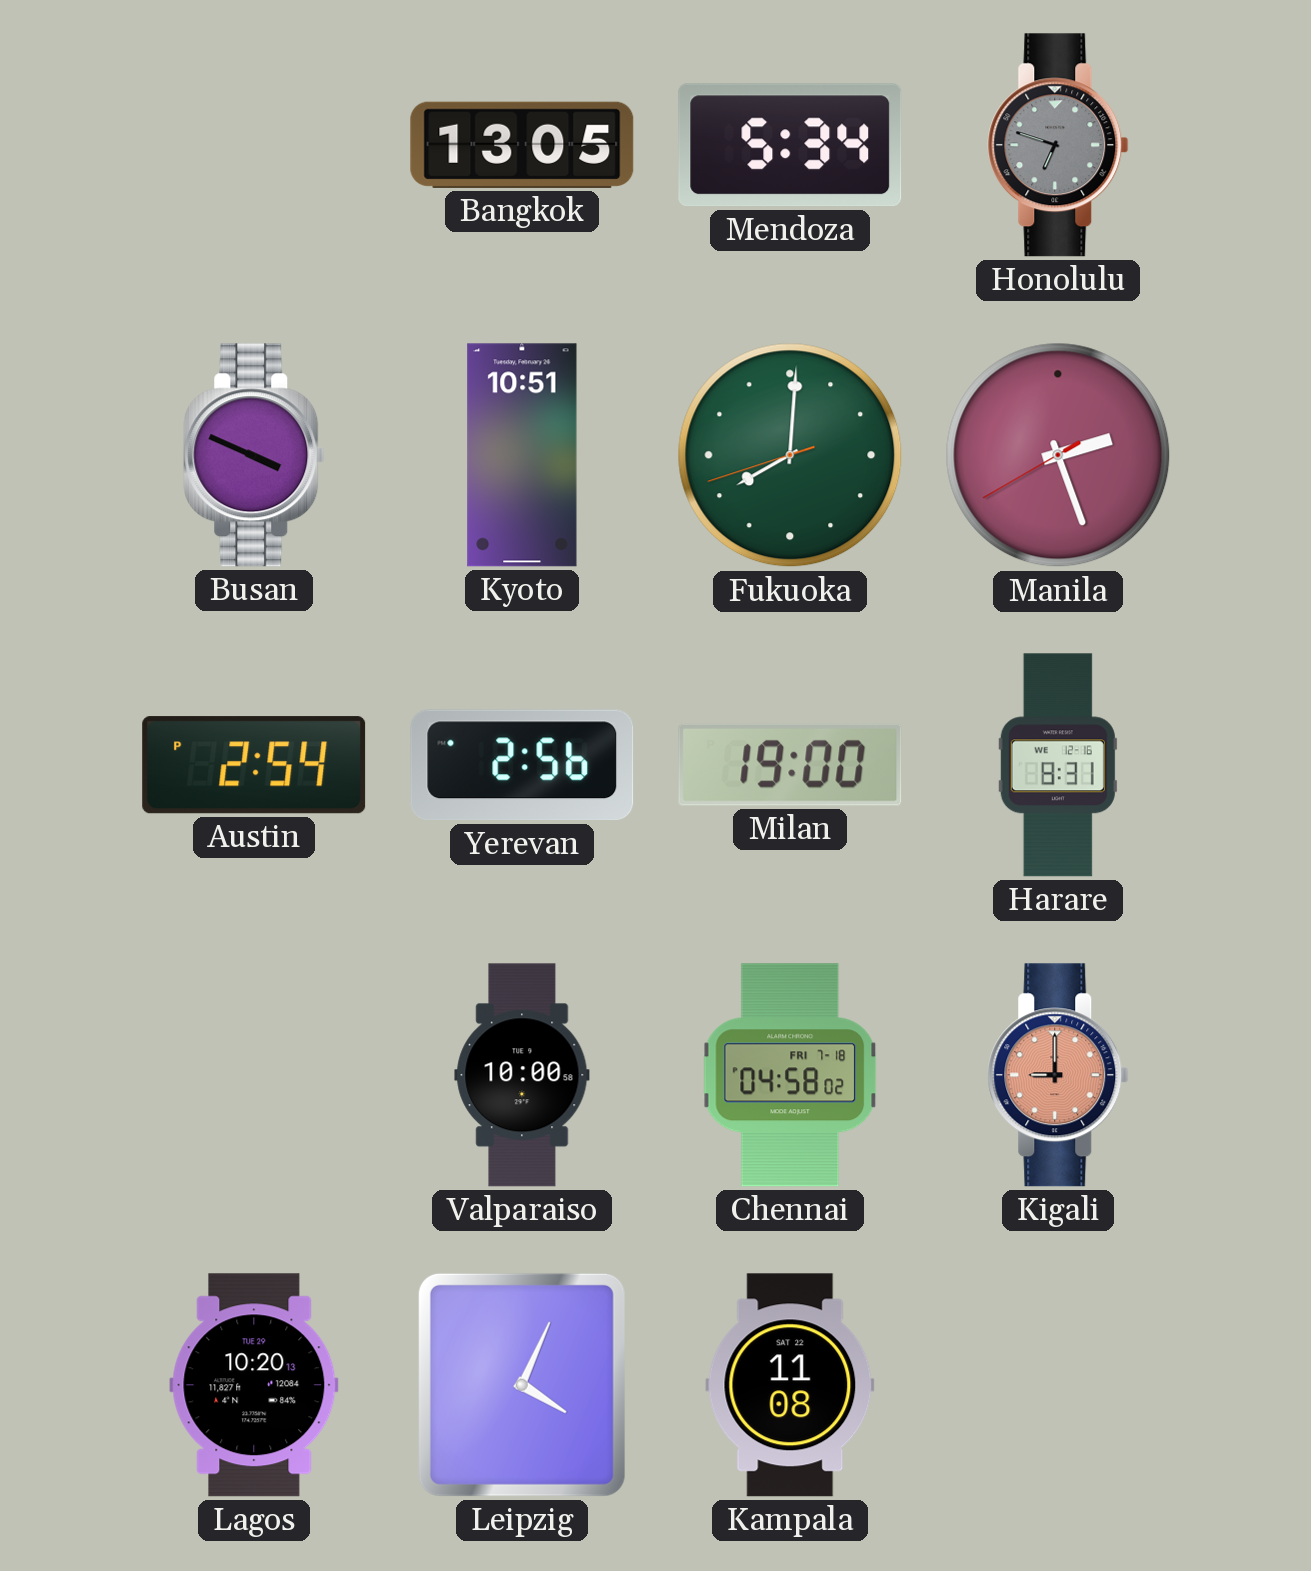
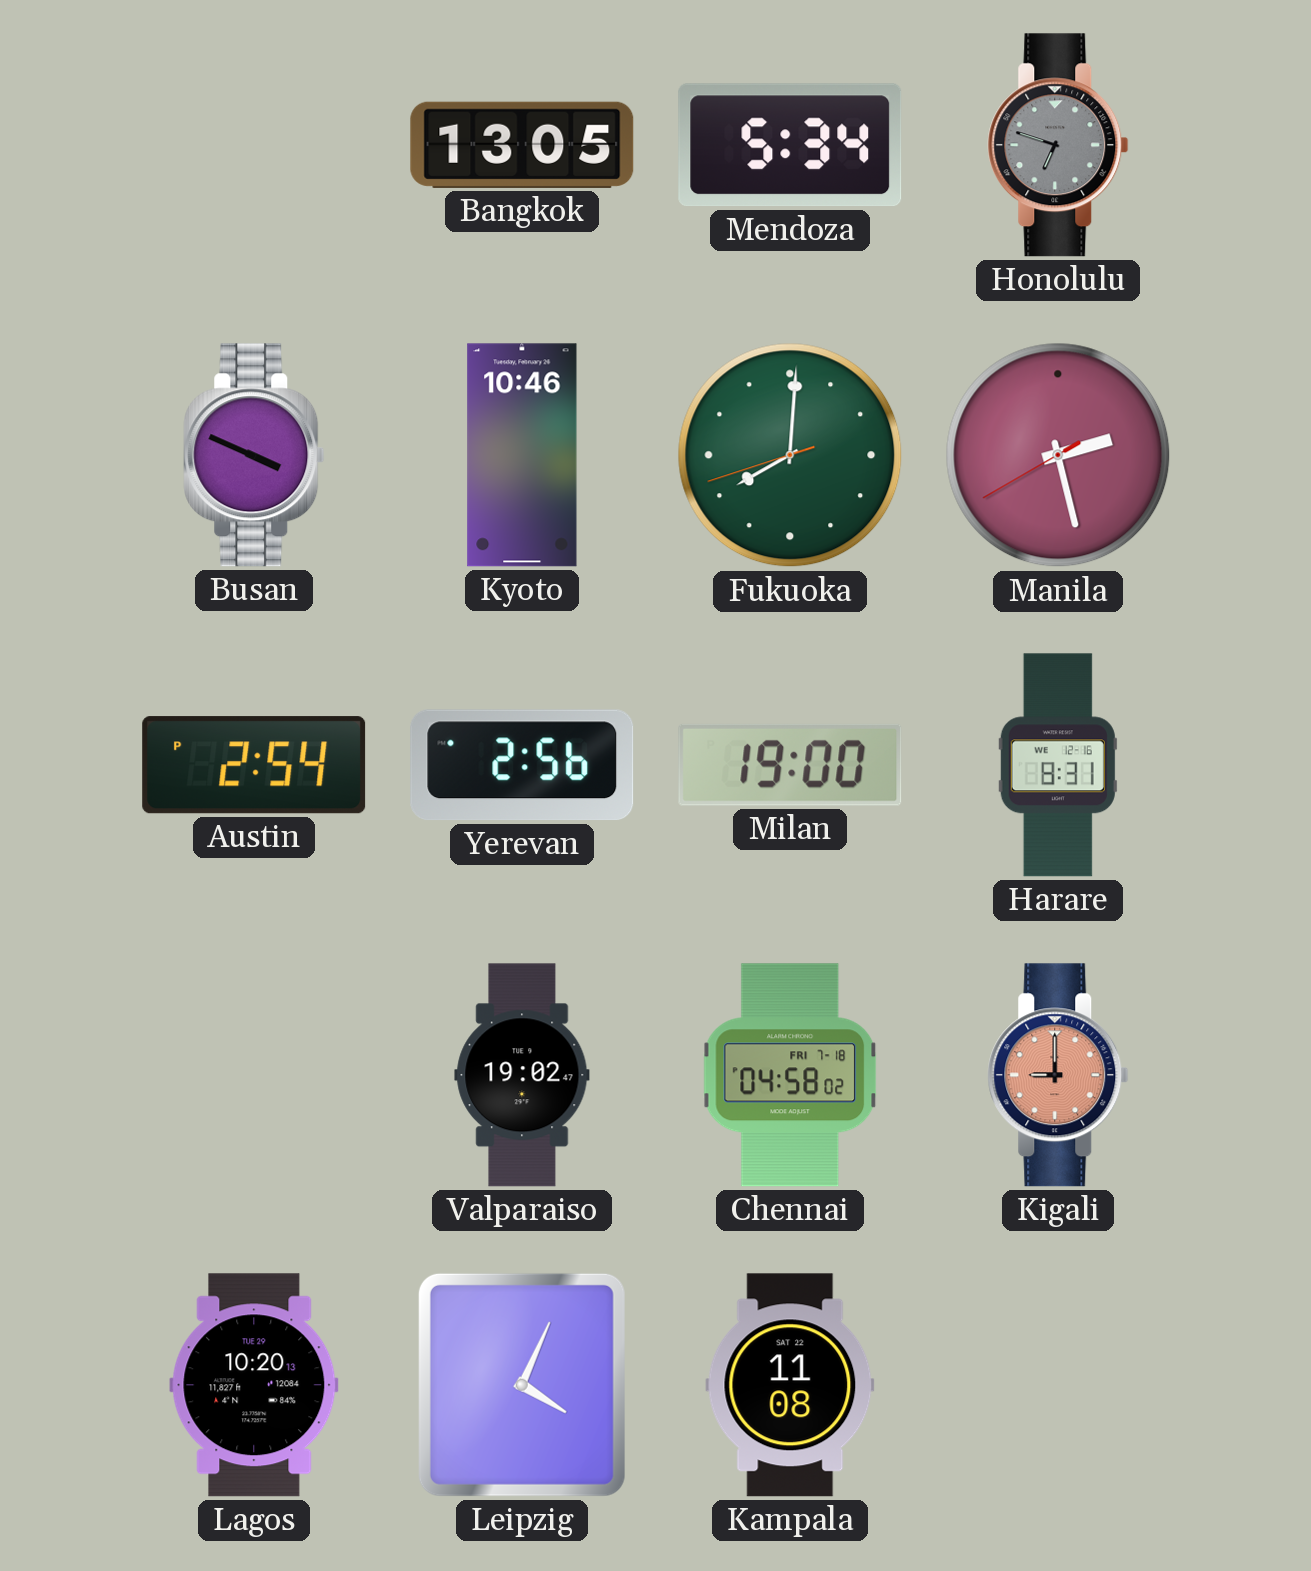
Kyoto: 10:51 -> 10:46
Manila: 2:26 -> 2:27
Valparaiso: 10:00 -> 19:02
